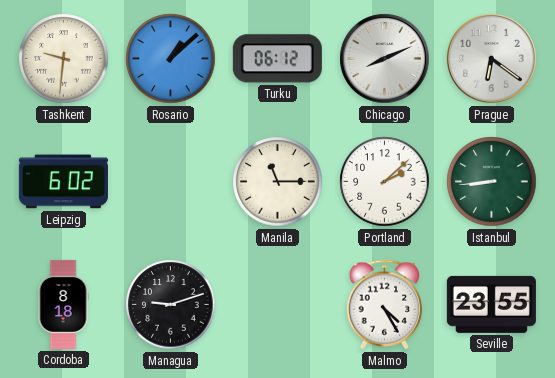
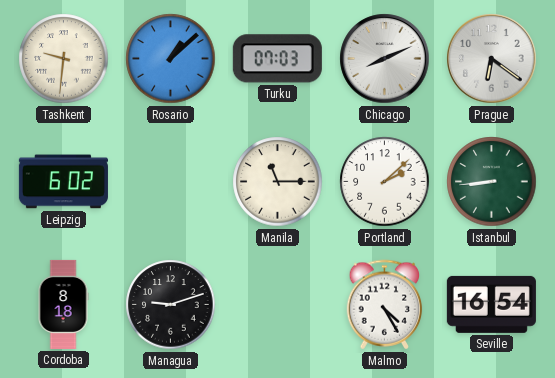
Turku: 06:12 -> 07:03
Seville: 23:55 -> 16:54
